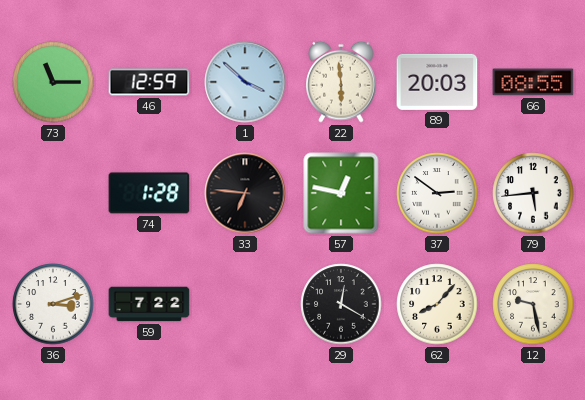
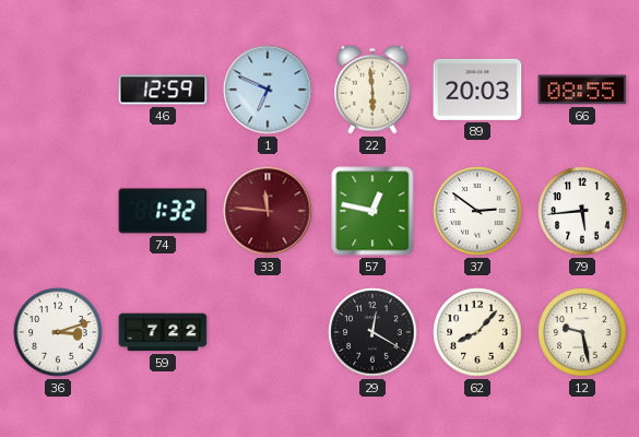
73: 11:15 -> none
1: 3:52 -> 6:49
74: 1:28 -> 1:32
33: 6:46 -> 11:46
33 dial: black -> burgundy
